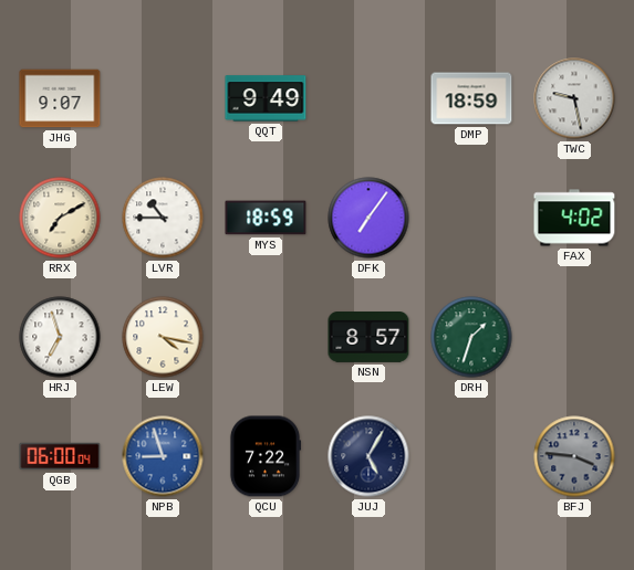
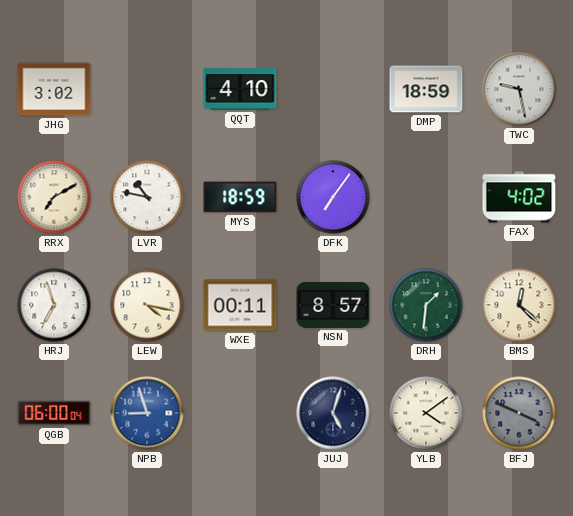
JHG: 9:07 -> 3:02
QQT: 9:49 -> 4:10
LVR: 10:45 -> 10:47
WXE: none -> 00:11
DRH: 1:33 -> 1:31
BMS: none -> 12:22
QCU: 7:22 -> none
JUJ: 5:05 -> 5:03
YLB: none -> 4:09
BFJ: 3:46 -> 3:49
